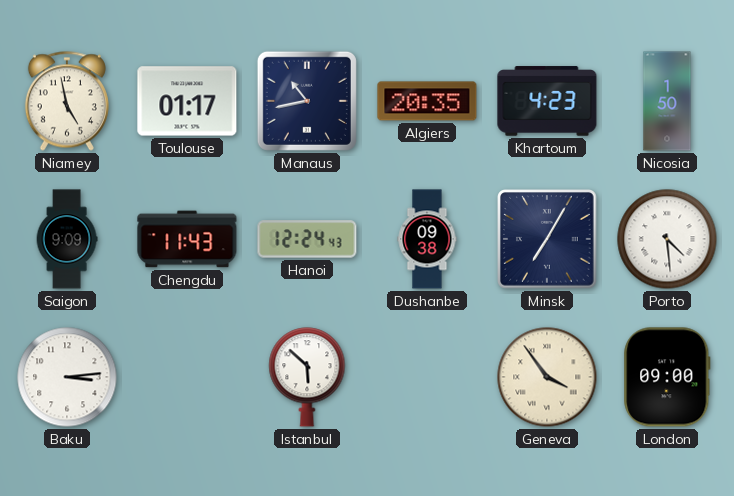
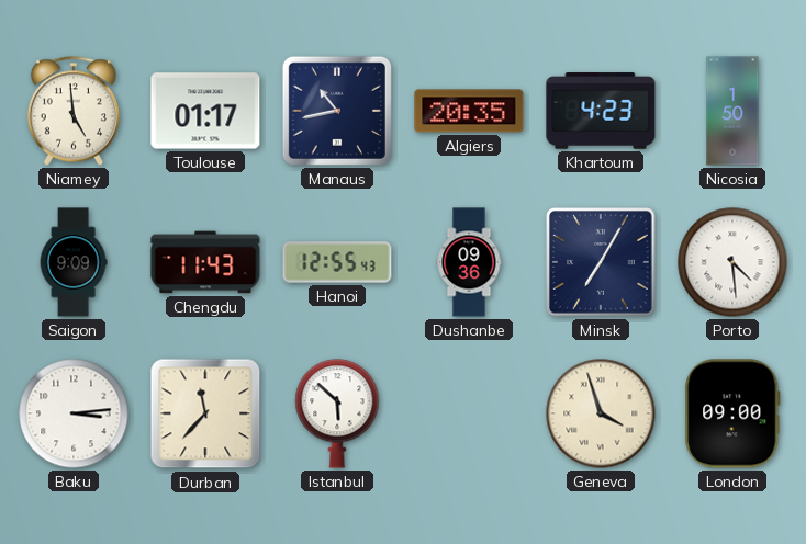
Niamey: 4:58 -> 4:59
Hanoi: 12:24 -> 12:55
Dushanbe: 09:38 -> 09:36
Durban: none -> 11:37
Geneva: 3:54 -> 3:57
